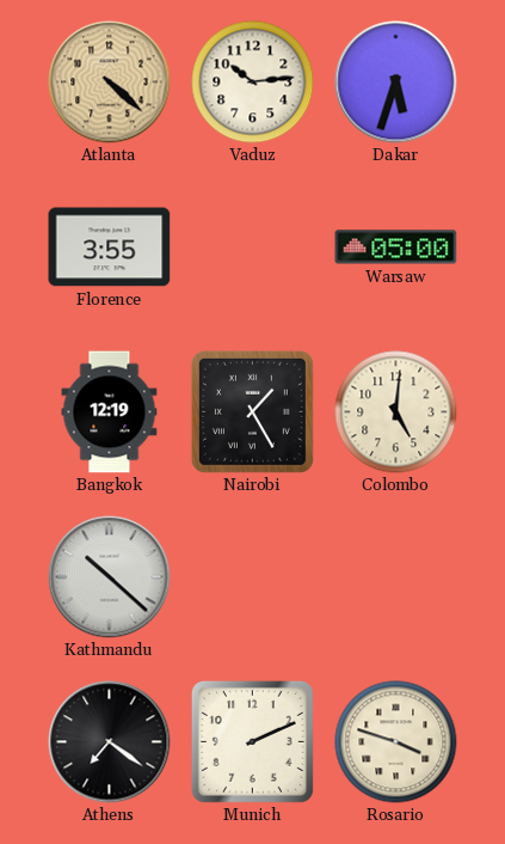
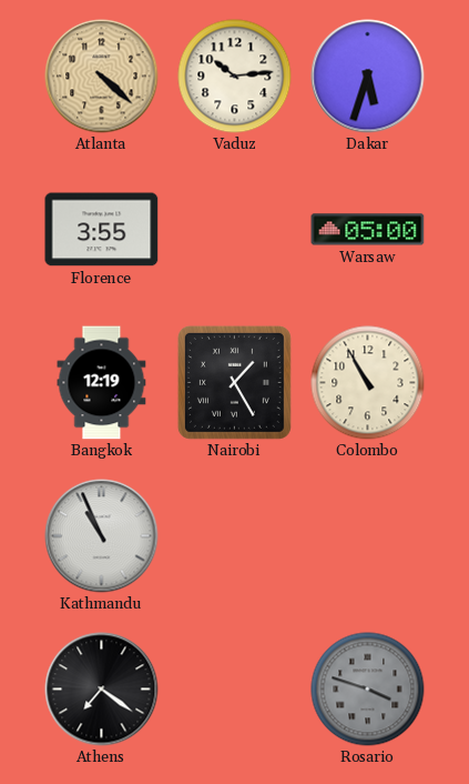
Colombo: 5:01 -> 10:55
Kathmandu: 10:22 -> 10:56
Munich: 2:11 -> none
Rosario dial: cream -> grey
